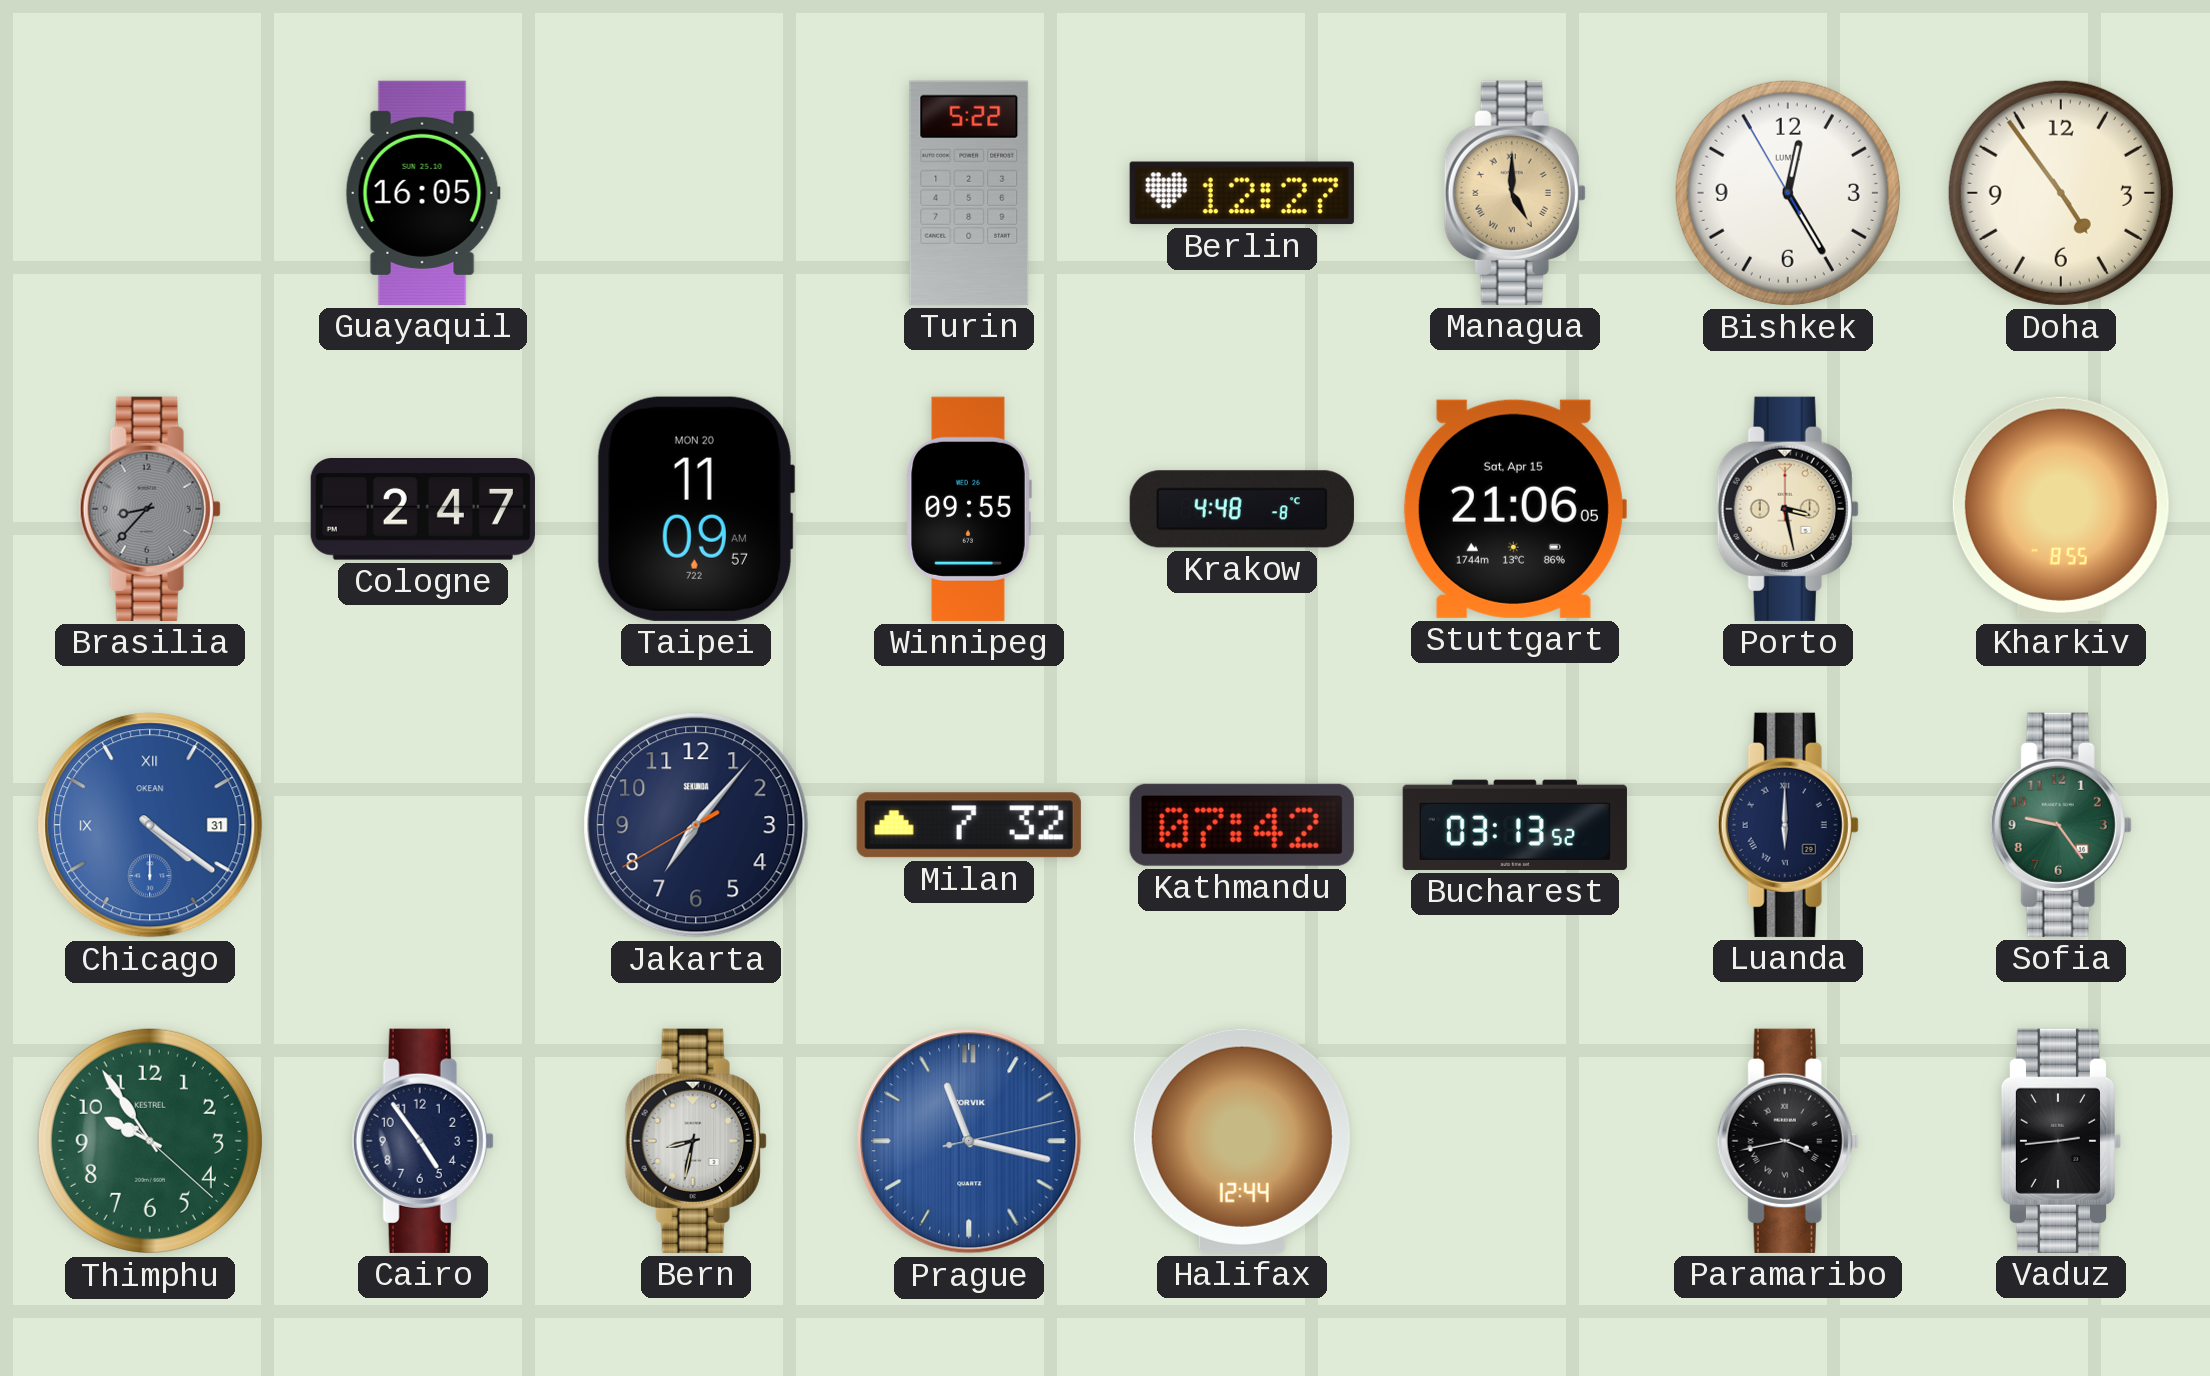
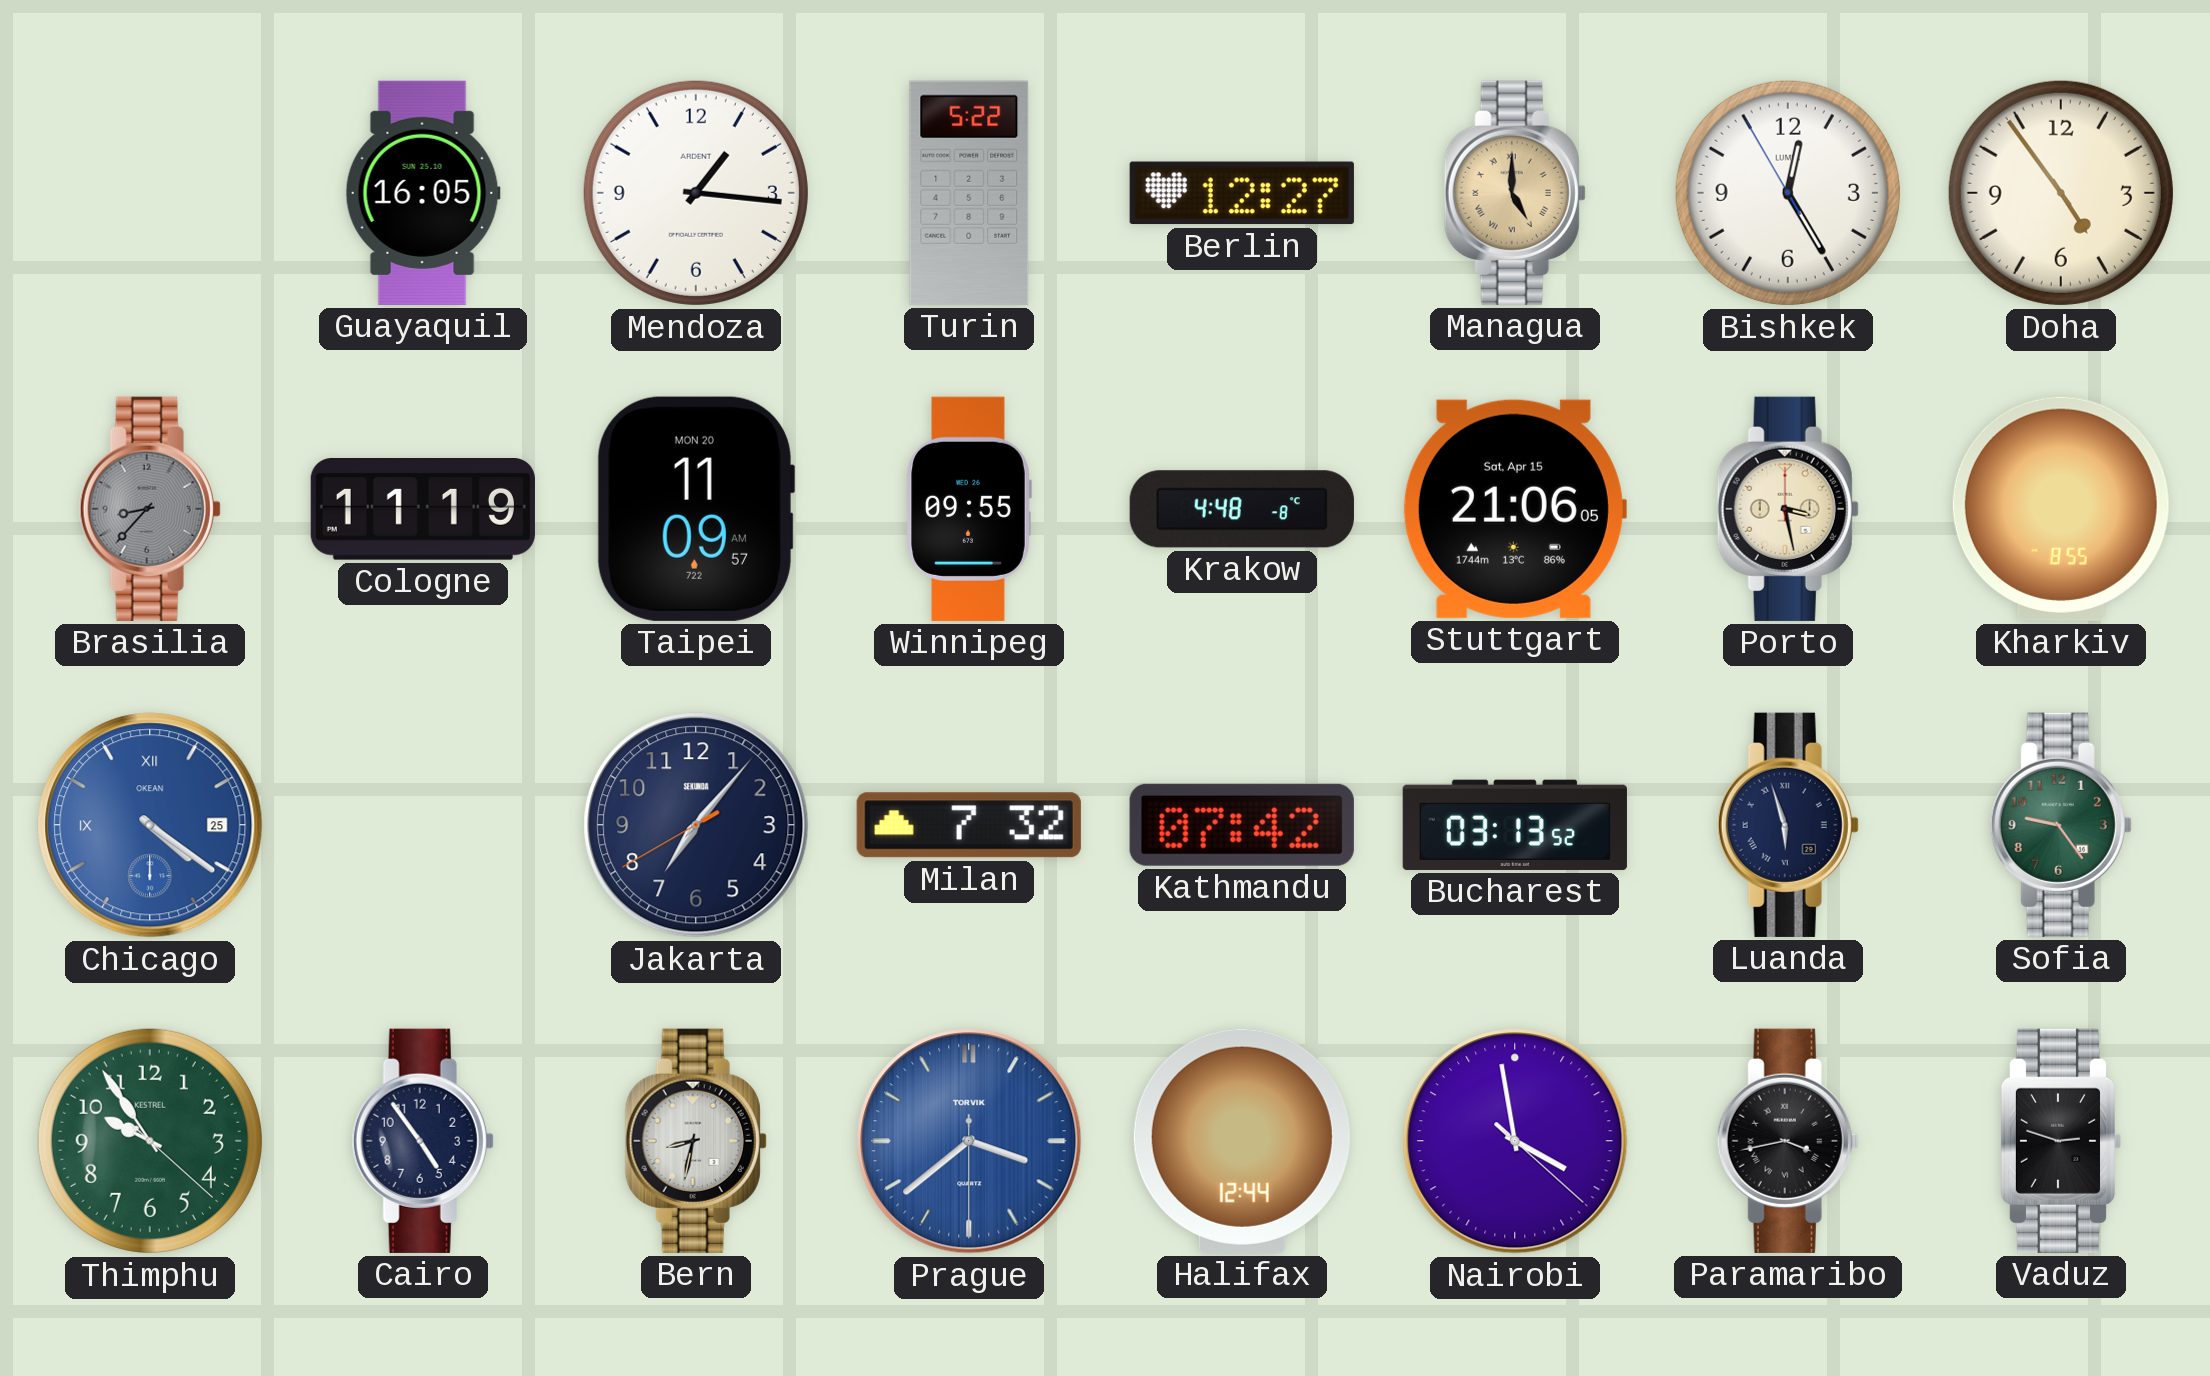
Mendoza: none -> 1:16
Cologne: 2:47 -> 11:19
Chicago date: 31 -> 25
Luanda: 6:00 -> 5:57
Prague: 11:17 -> 3:38
Nairobi: none -> 3:58
Vaduz: 2:44 -> 2:48
